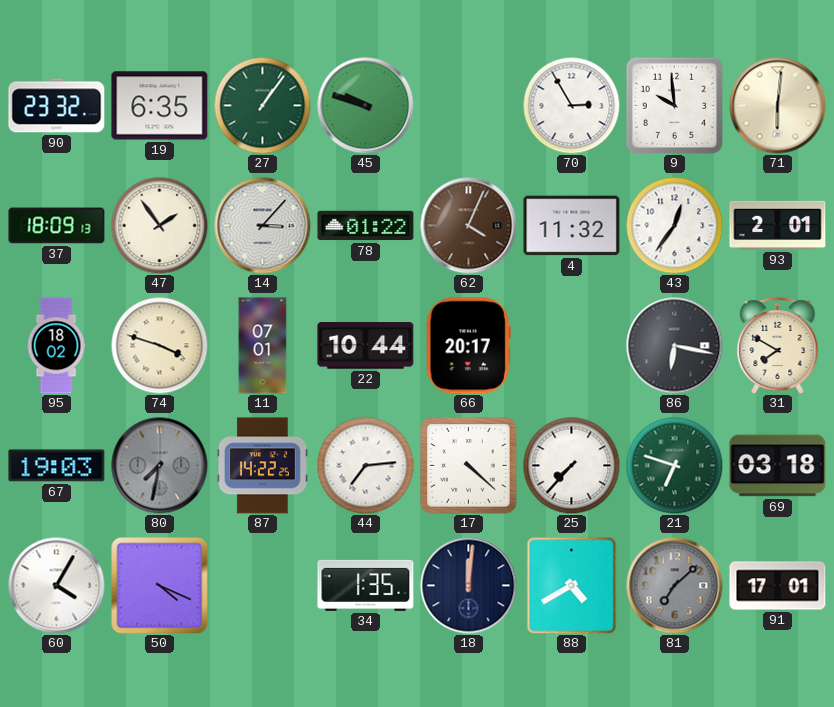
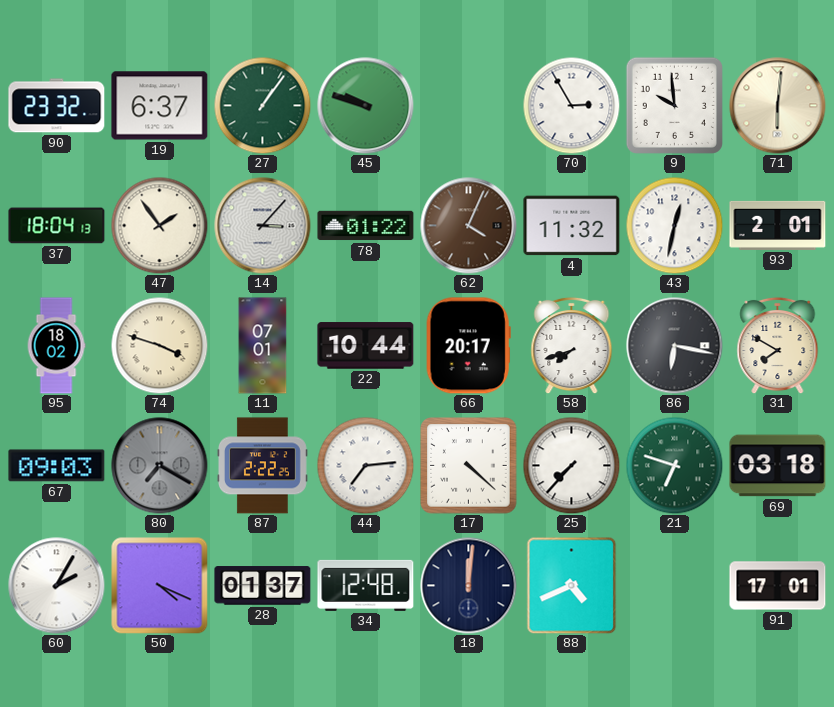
19: 6:35 -> 6:37
37: 18:09 -> 18:04
43: 12:36 -> 12:32
58: none -> 7:42
67: 19:03 -> 09:03
80: 7:32 -> 7:20
87: 14:22 -> 2:22
60: 4:05 -> 2:05
28: none -> 01:37
34: 1:35 -> 12:48
88: 4:40 -> 4:41
81: 7:08 -> none
